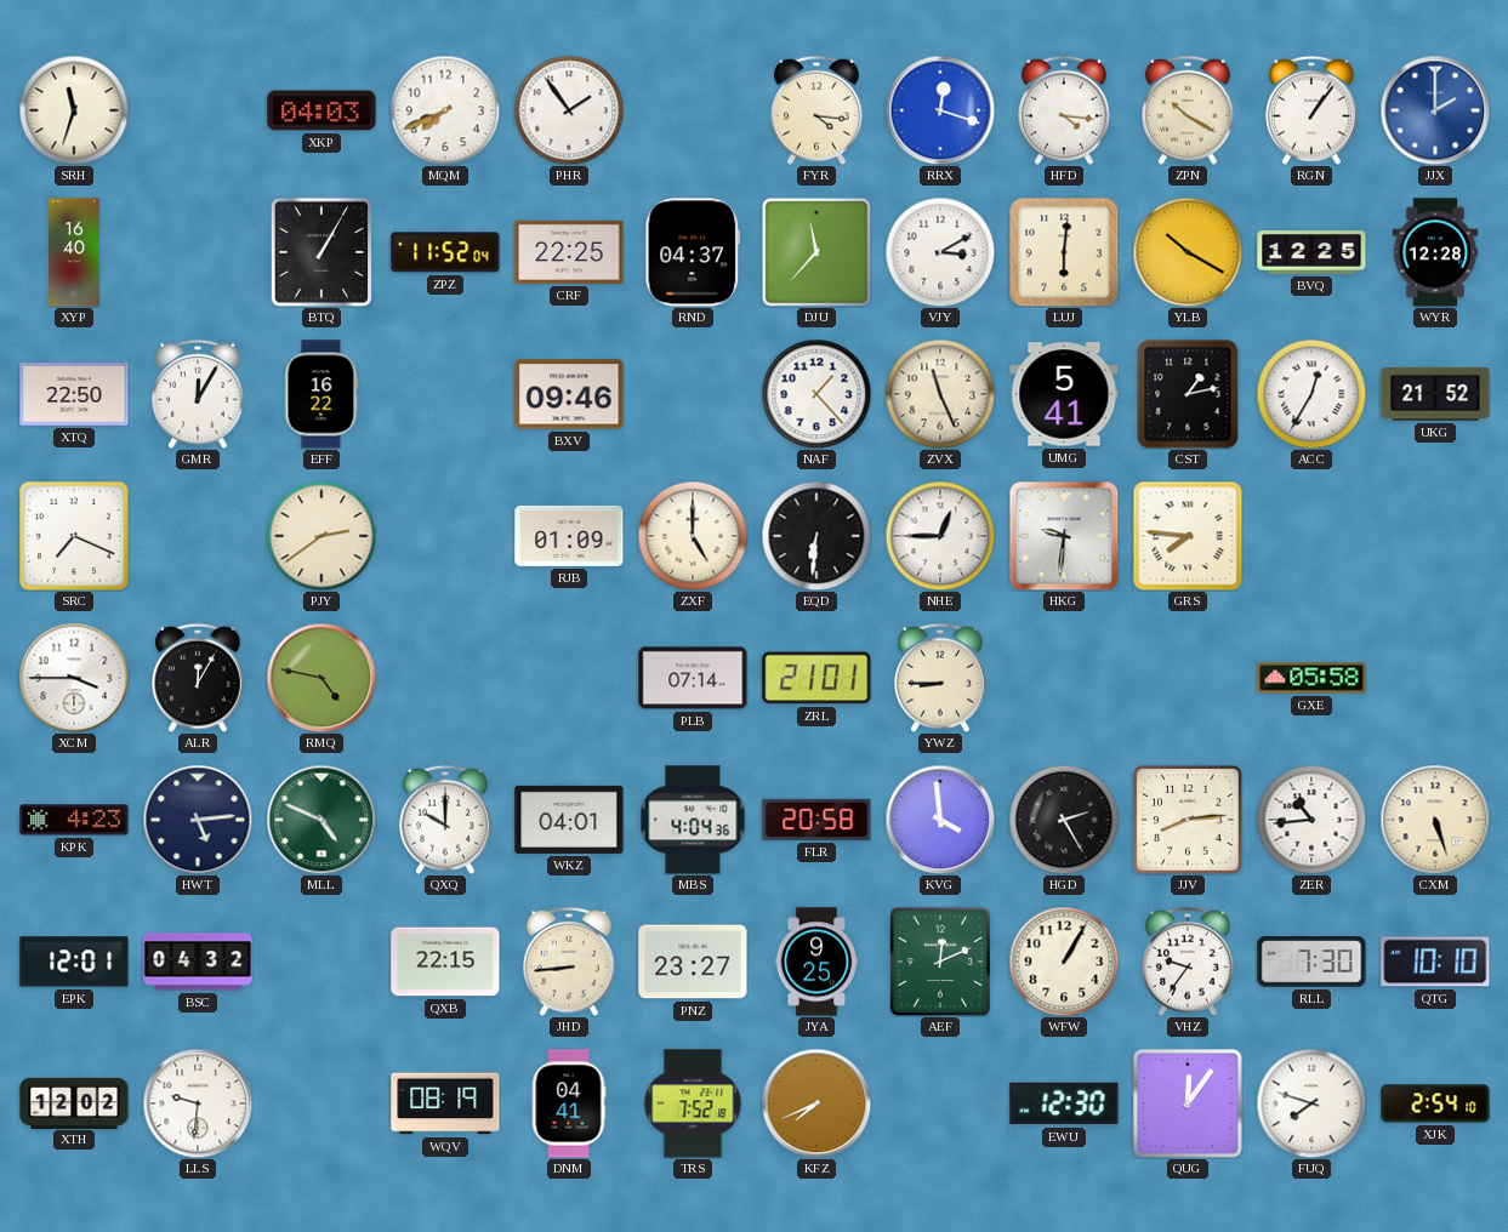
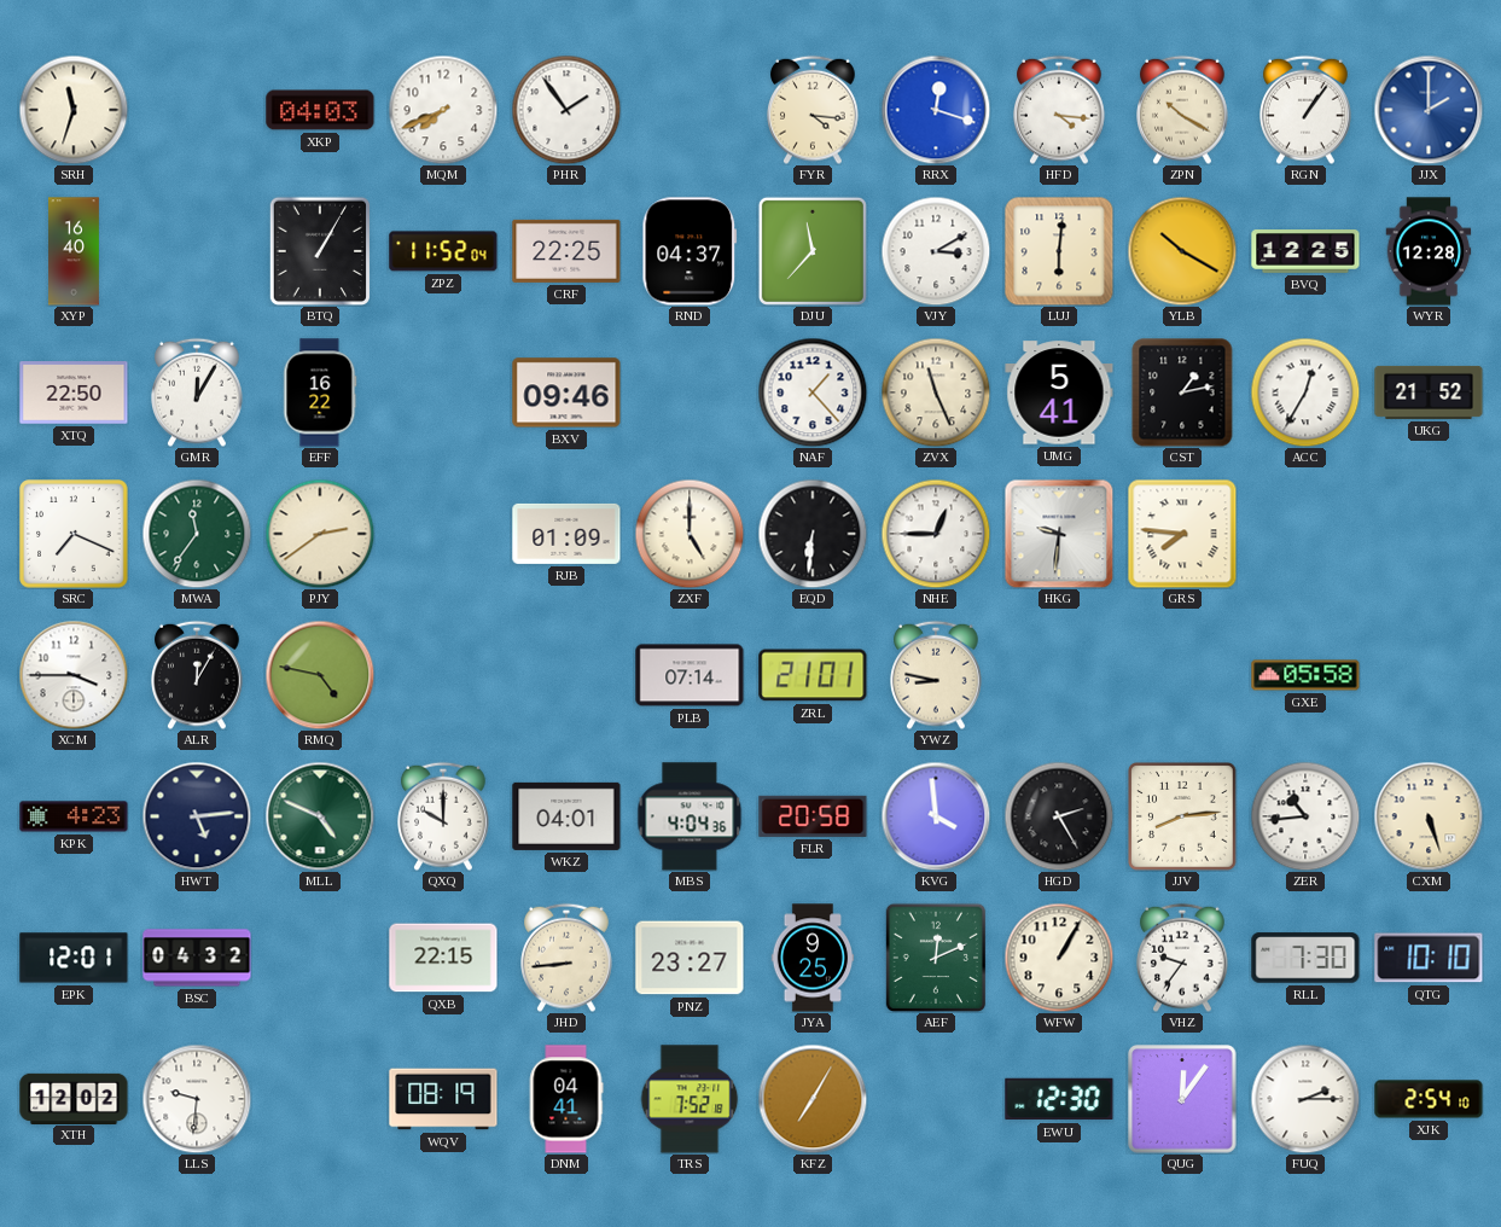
MWA: none -> 11:36
YWZ: 8:45 -> 8:47
KFZ: 7:41 -> 7:05
FUQ: 7:48 -> 2:15
